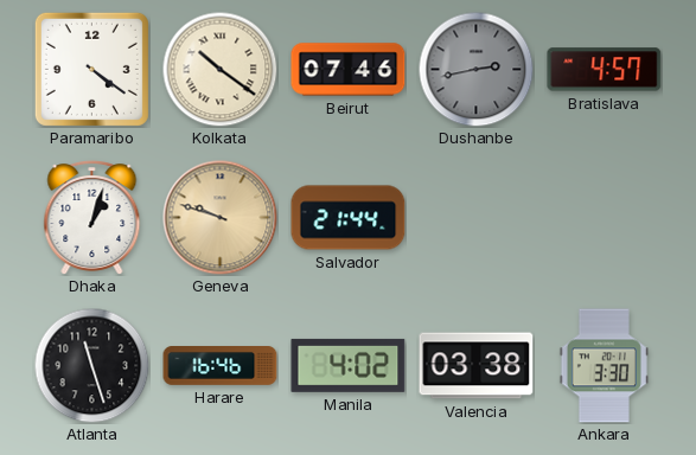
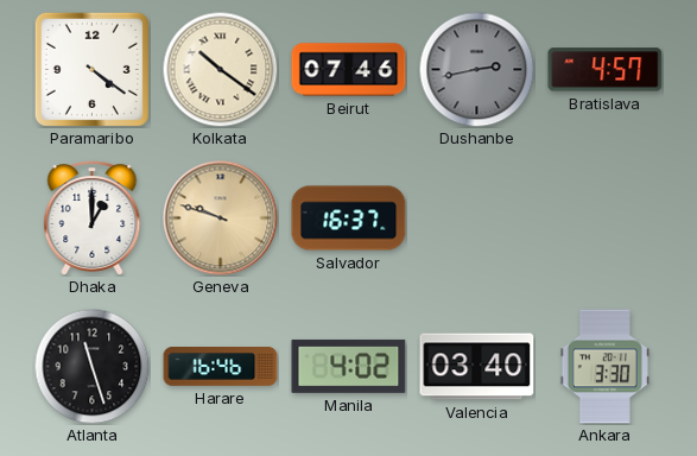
Dhaka: 1:03 -> 1:00
Salvador: 21:44 -> 16:37
Valencia: 03:38 -> 03:40
